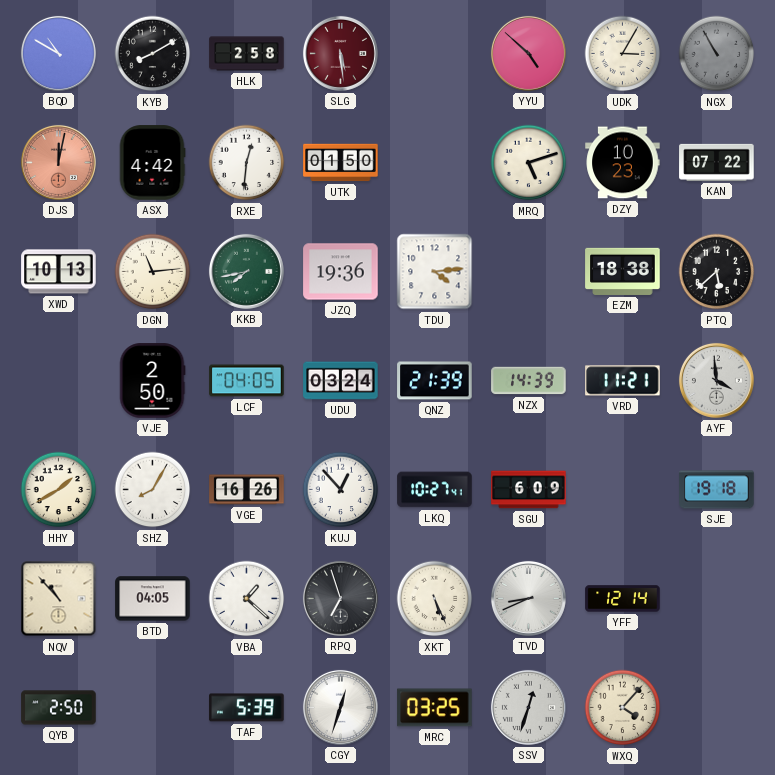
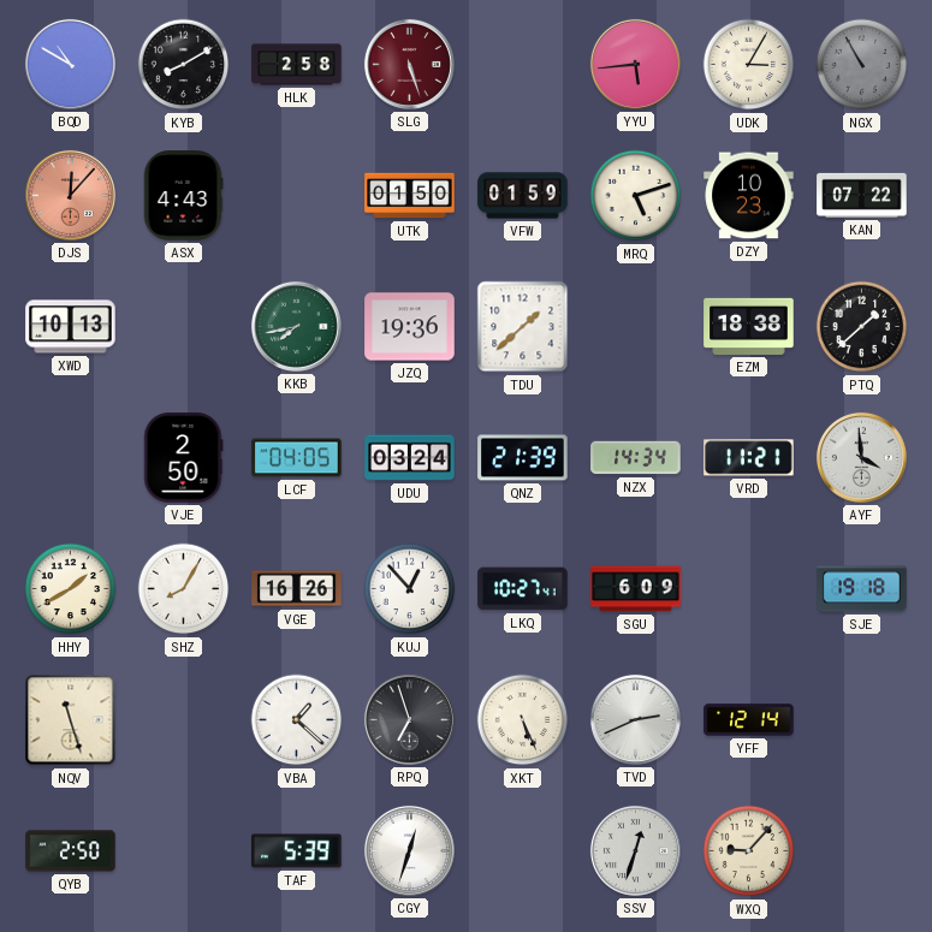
SLG: 5:29 -> 5:27
YYU: 4:52 -> 5:44
DJS: 12:02 -> 12:07
ASX: 4:42 -> 4:43
RXE: 12:31 -> none
VFW: none -> 01:59
DGN: 11:14 -> none
TDU: 4:14 -> 1:38
PTQ: 5:38 -> 1:38
NZX: 14:39 -> 14:34
NQV: 10:53 -> 11:27
BTD: 04:05 -> none
TVD: 8:41 -> 2:41
MRC: 03:25 -> none
WXQ: 4:07 -> 9:07
